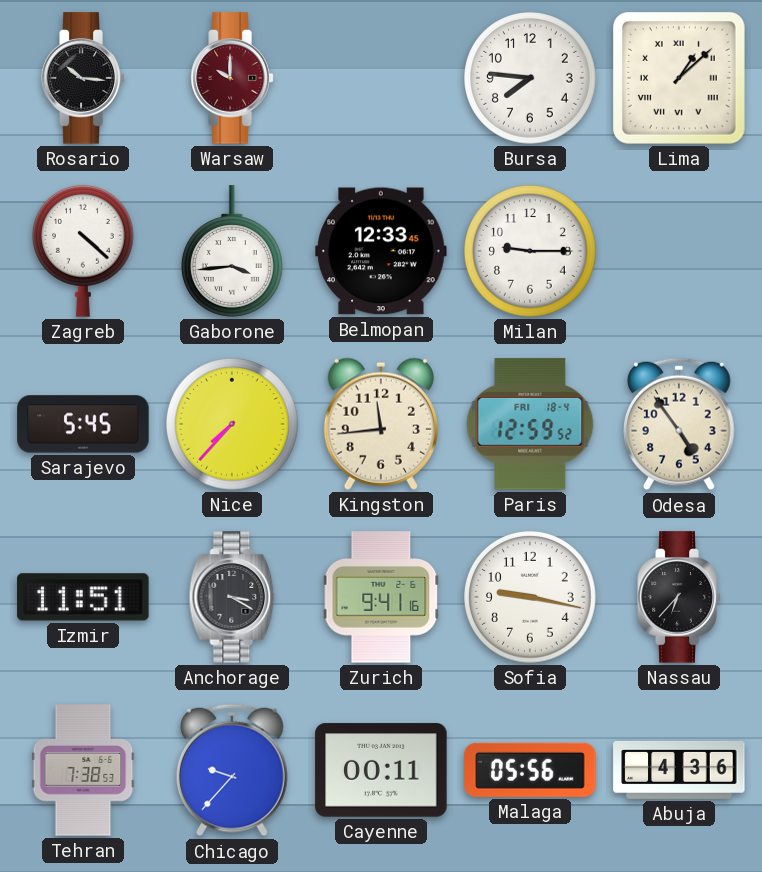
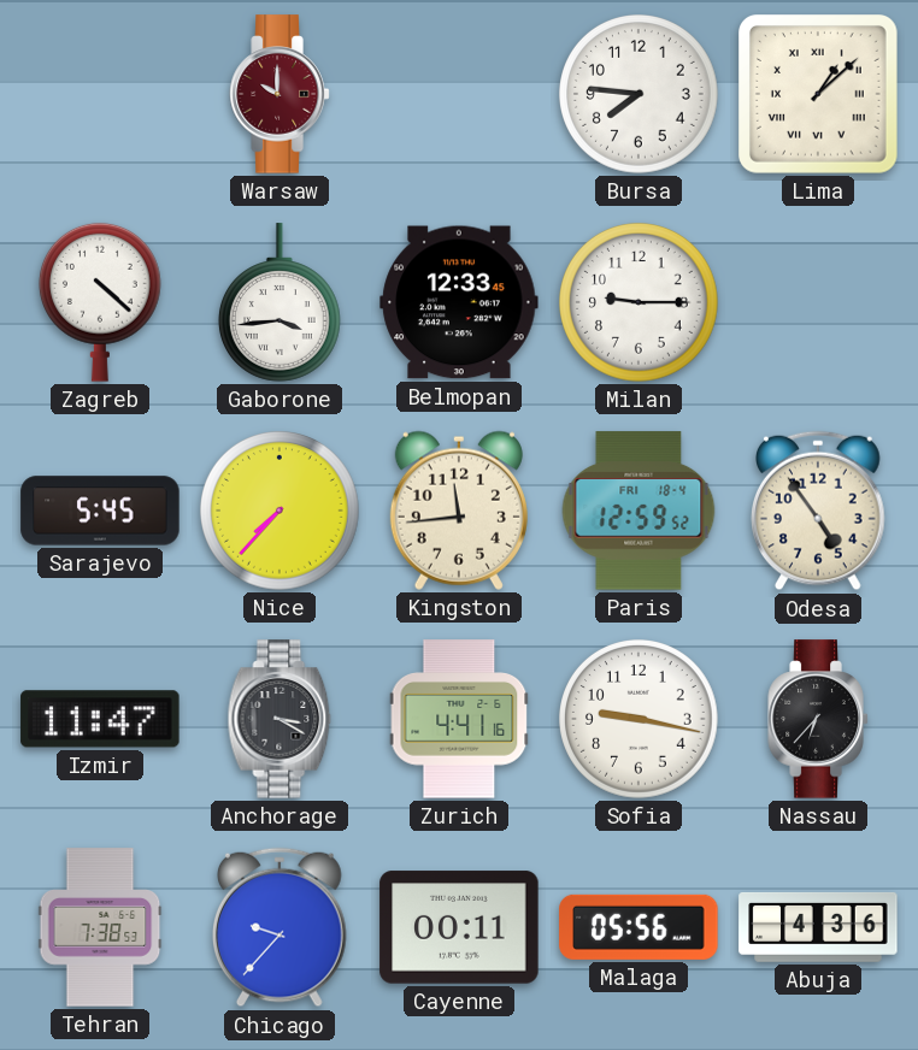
Rosario: 10:16 -> none
Izmir: 11:51 -> 11:47
Zurich: 9:41 -> 4:41
